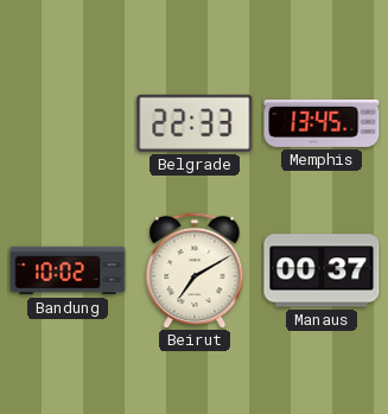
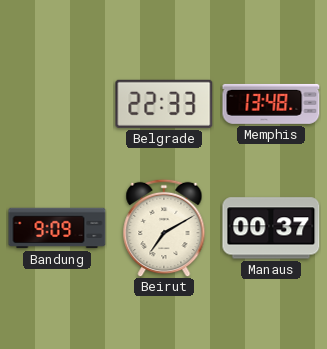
Memphis: 13:45 -> 13:48
Bandung: 10:02 -> 9:09
